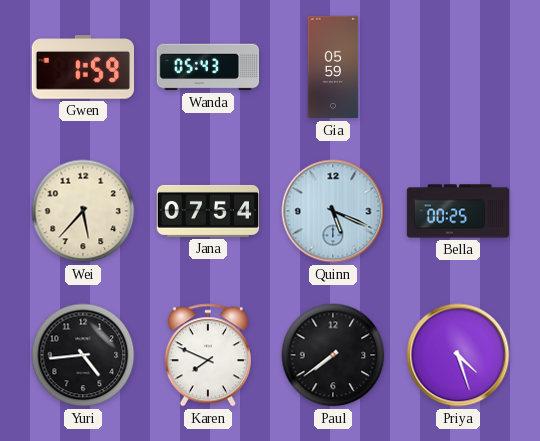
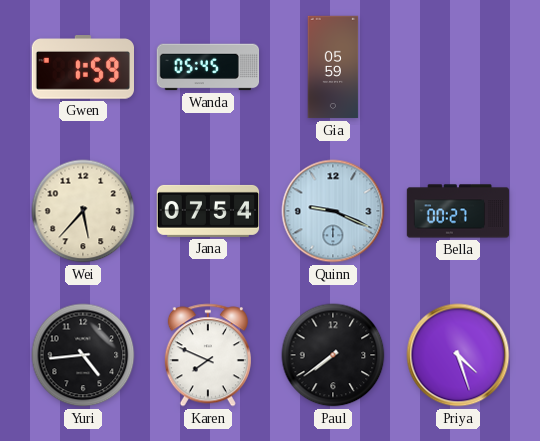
Wanda: 05:43 -> 05:45
Quinn: 5:19 -> 9:19
Bella: 00:25 -> 00:27
